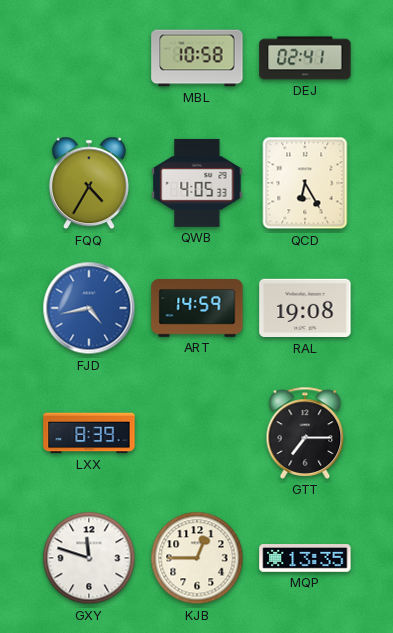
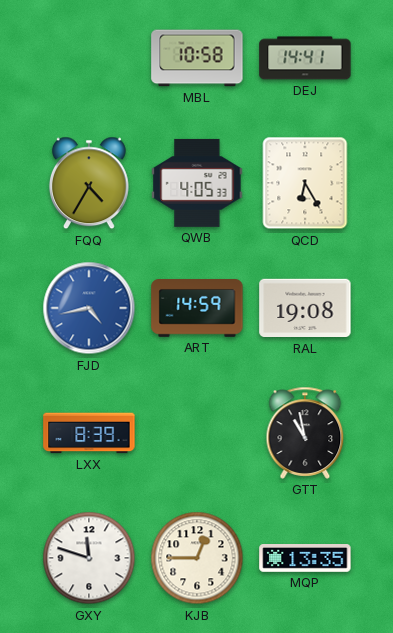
DEJ: 02:41 -> 14:41
GTT: 7:15 -> 10:58
